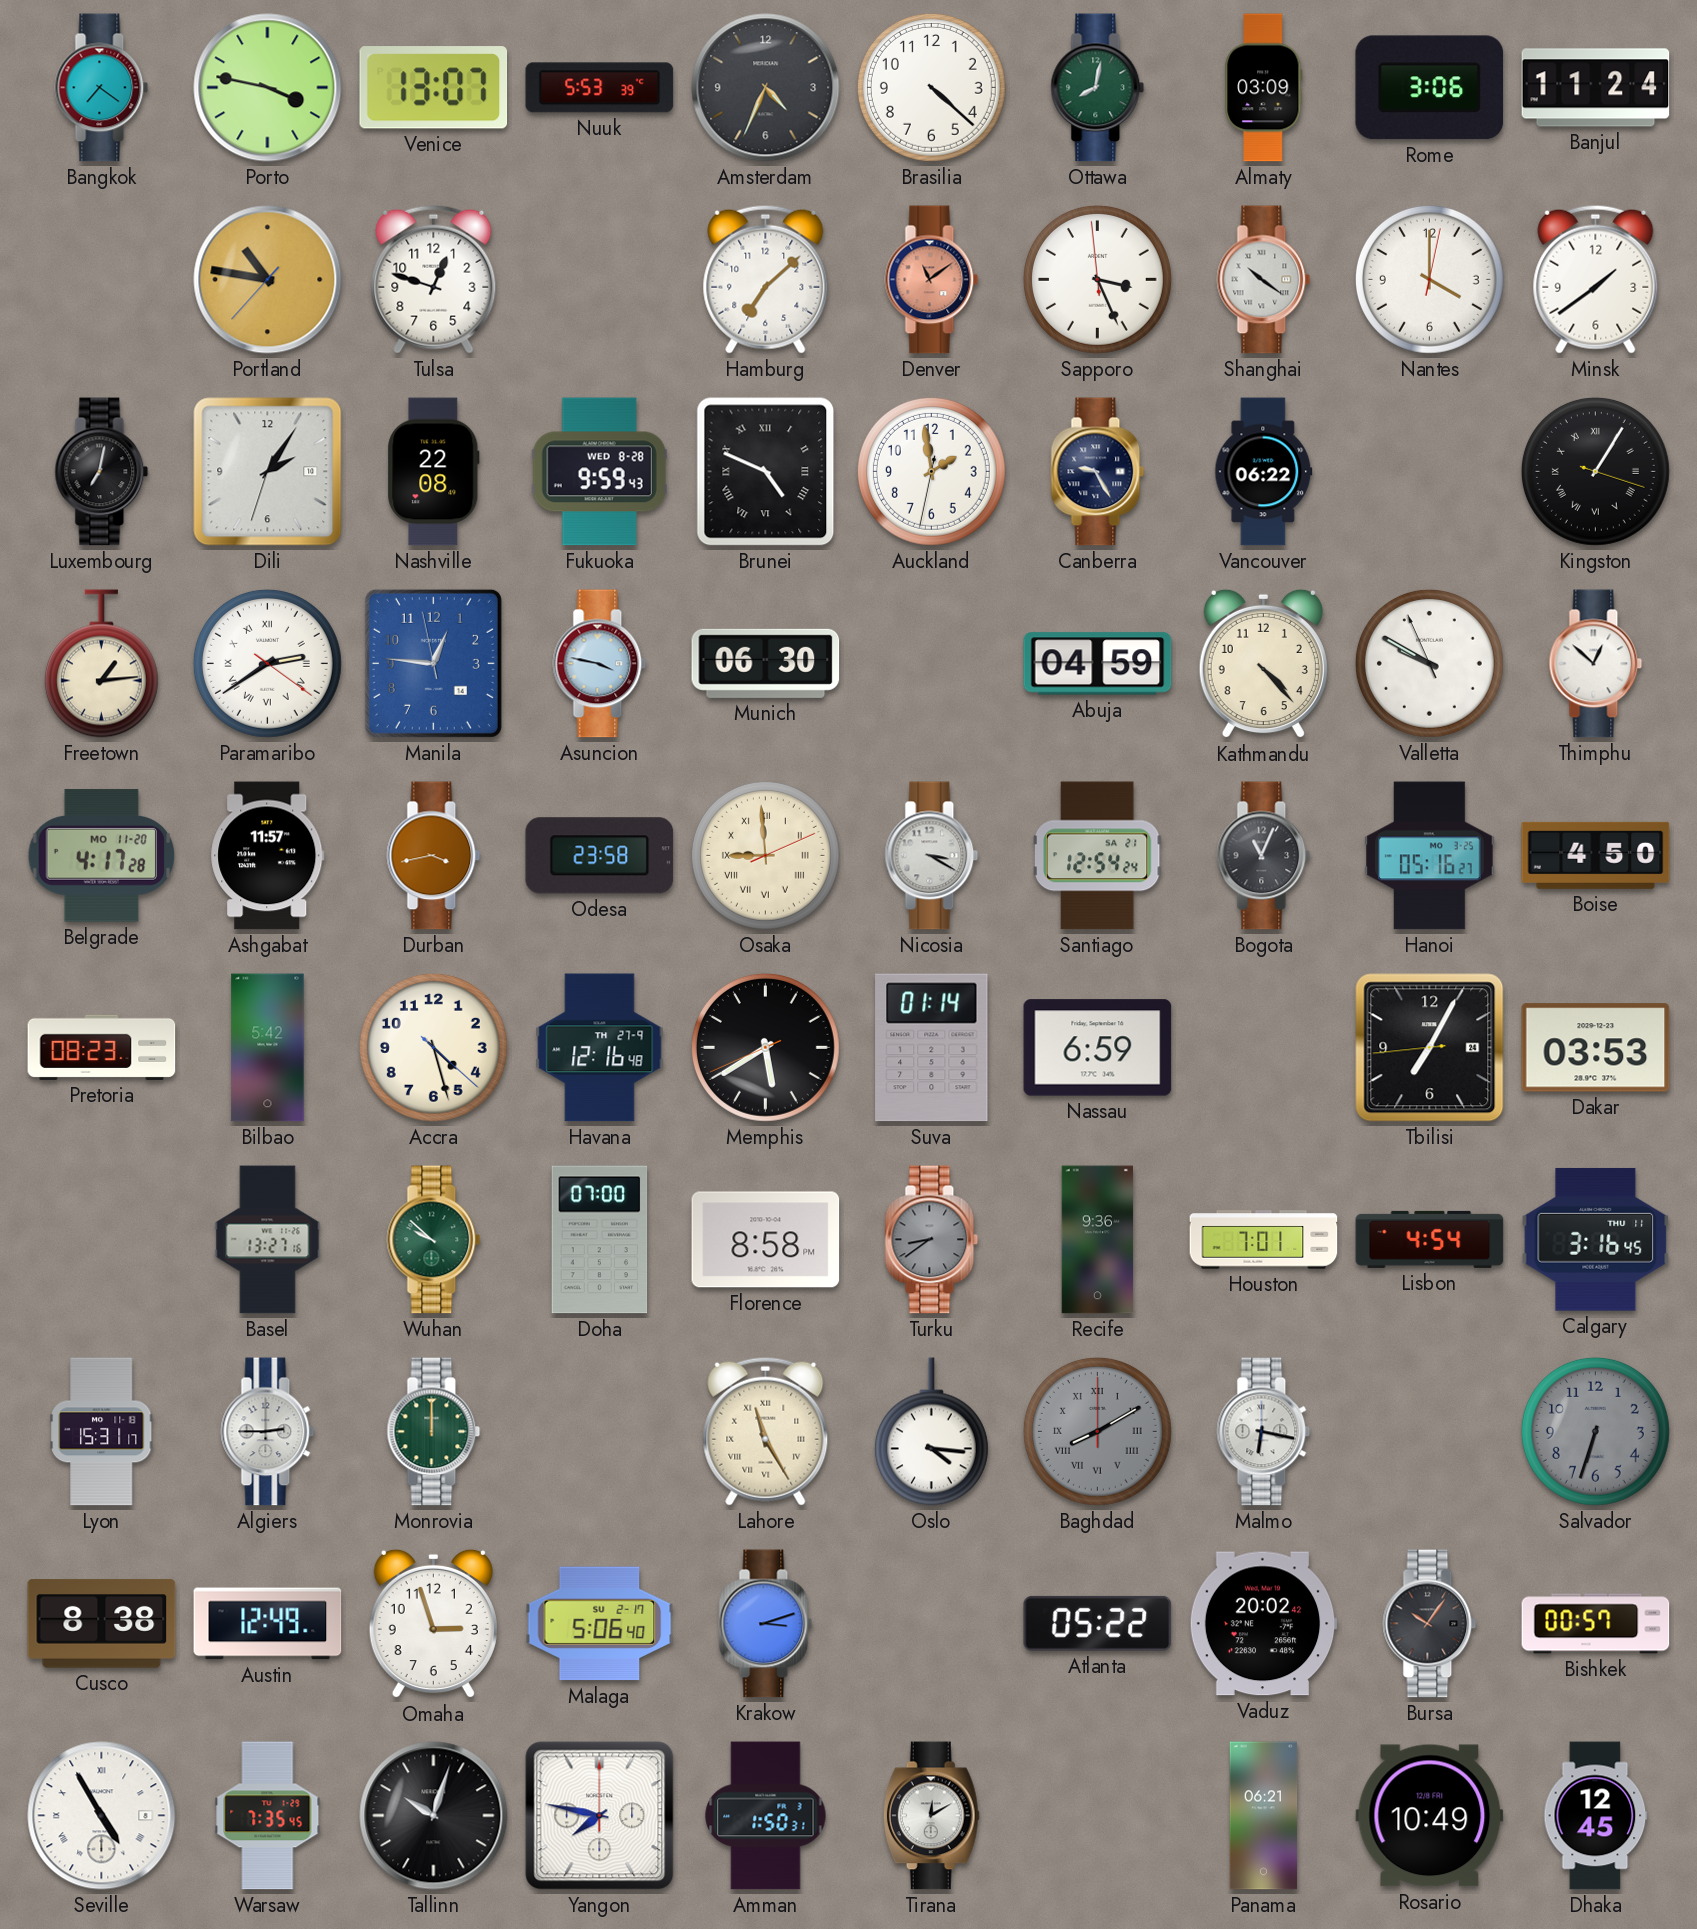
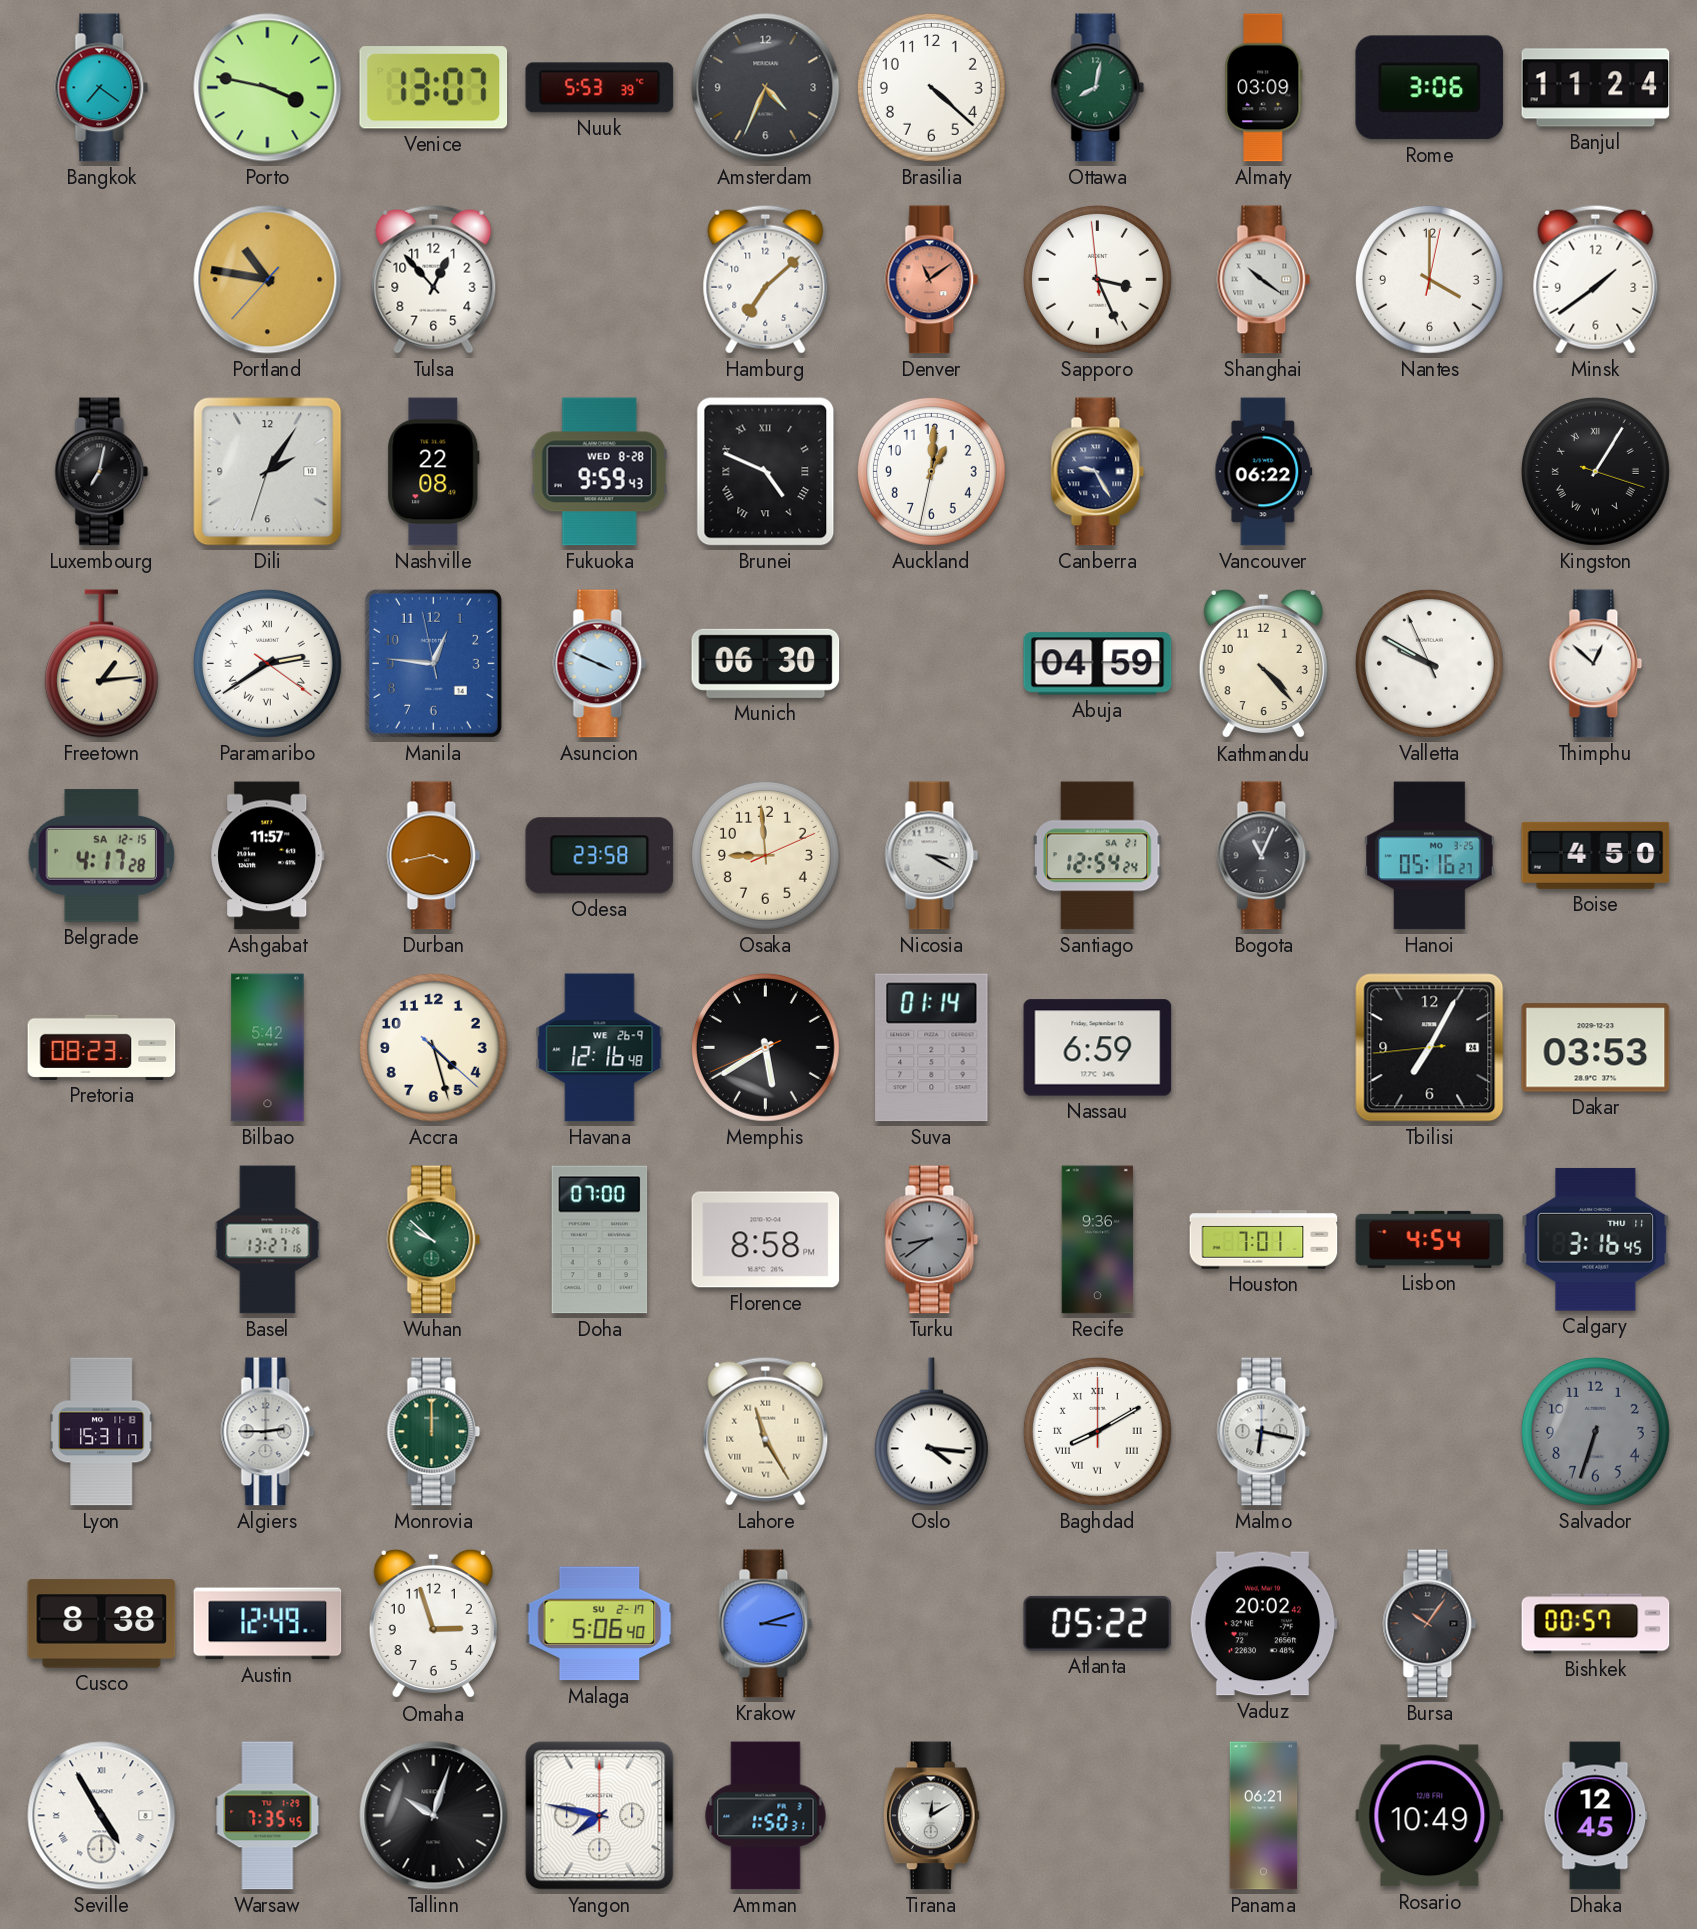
Tulsa: 12:48 -> 12:53
Auckland: 1:58 -> 1:00
Asuncion: 3:47 -> 3:49
Belgrade date: MO 11-20 -> SA 12-15
Osaka numerals: Roman -> Arabic
Havana date: TH 27-9 -> WE 26-9
Baghdad dial: grey -> white
